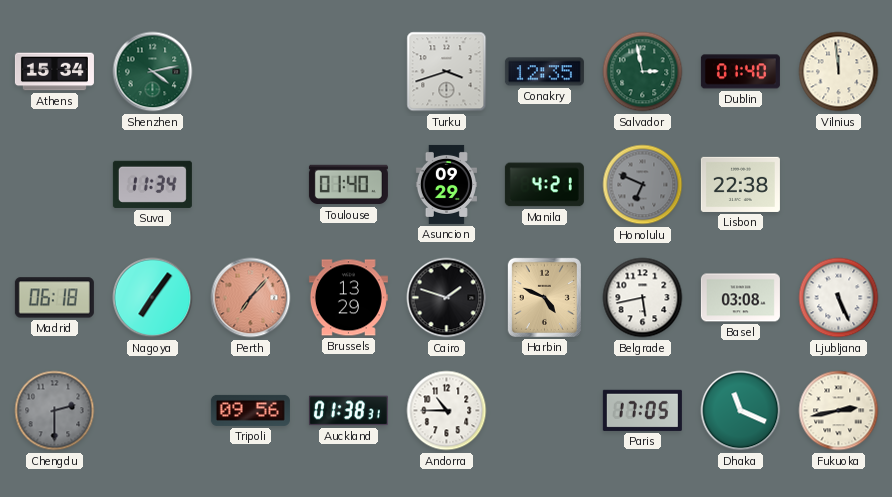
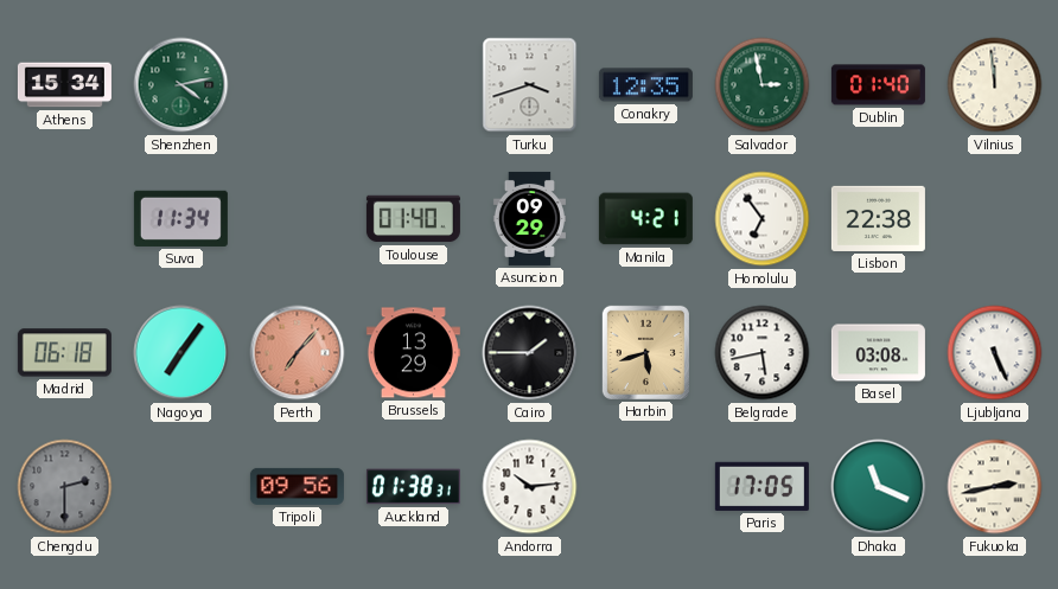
Honolulu: 6:49 -> 6:54
Honolulu dial: grey -> white
Cairo: 1:48 -> 1:45
Harbin: 4:49 -> 5:42
Andorra: 10:45 -> 10:14
